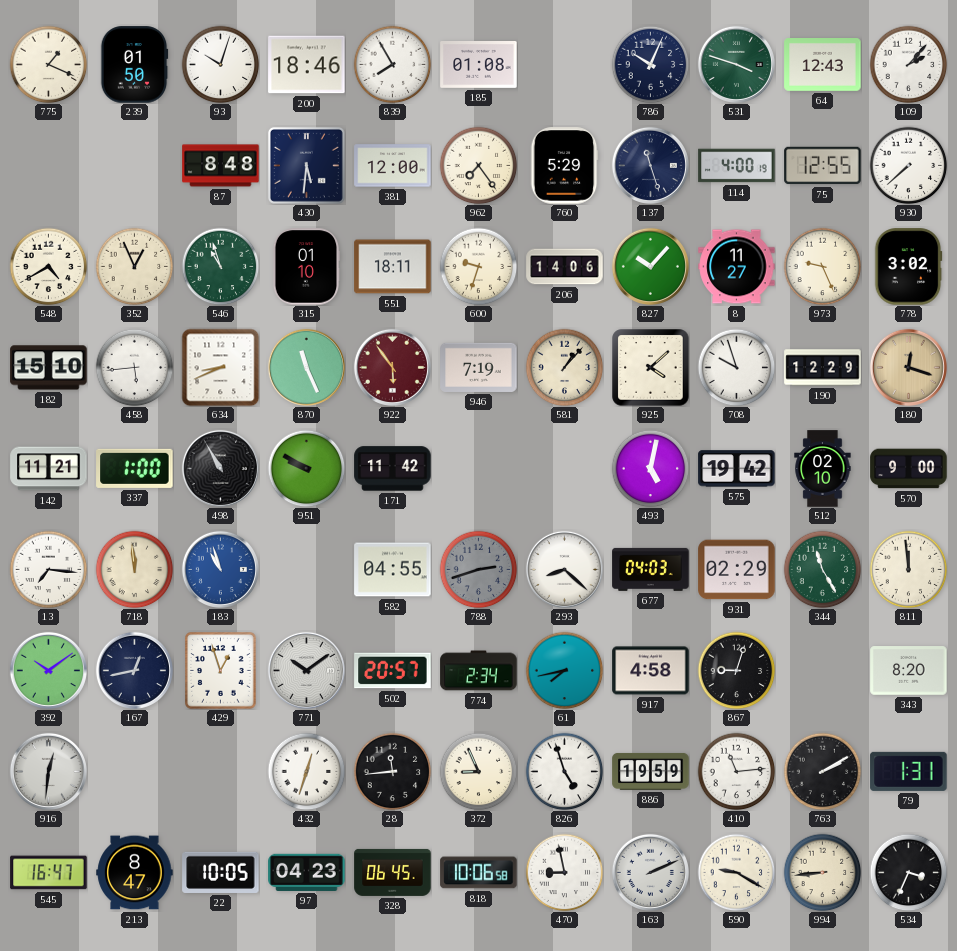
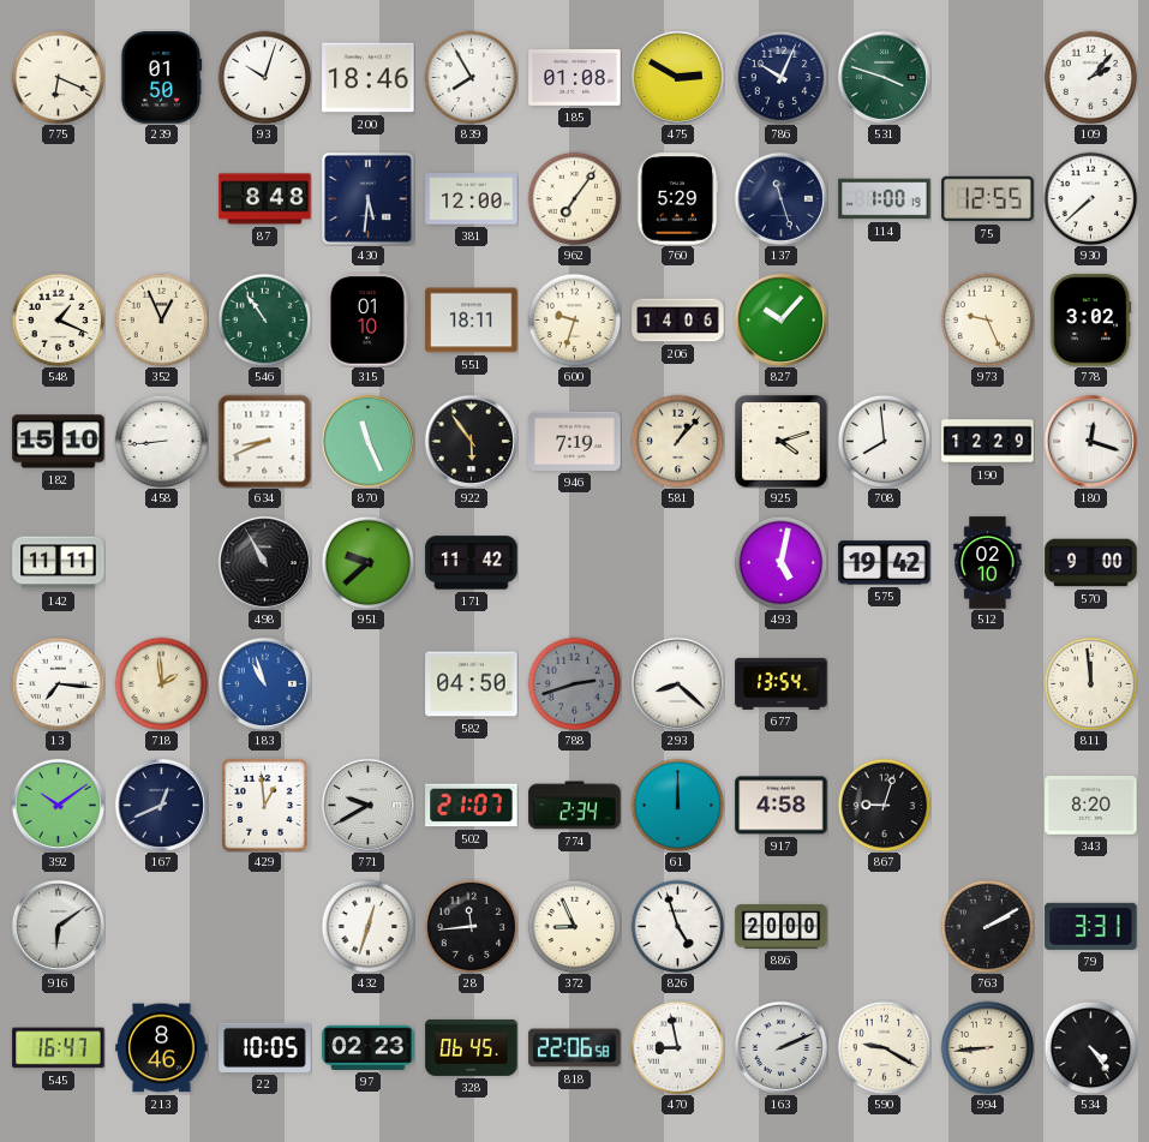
775: 1:19 -> 6:19
475: none -> 2:50
64: 12:43 -> none
962: 7:24 -> 7:06
114: 4:00 -> 1:00
548: 4:40 -> 1:19
546: 10:57 -> 10:54
8: 11:27 -> none
458: 5:44 -> 8:44
922 dial: burgundy -> black
925: 4:08 -> 4:12
708: 9:57 -> 7:59
180 dial: champagne -> white
142: 11:21 -> 11:11
337: 1:00 -> none
951: 9:50 -> 9:38
718: 11:59 -> 1:59
582: 04:55 -> 04:50
677: 04:03 -> 13:54
931: 02:29 -> none
344: 11:25 -> none
167: 12:43 -> 12:41
429: 12:57 -> 12:59
771: 10:09 -> 9:40
502: 20:57 -> 21:07
61: 7:43 -> 12:00
916: 12:31 -> 6:09
886: 19:59 -> 20:00
410: 11:14 -> none
79: 1:31 -> 3:31
213: 8:47 -> 8:46
97: 04:23 -> 02:23
818: 10:06 -> 22:06
534: 3:34 -> 4:24
